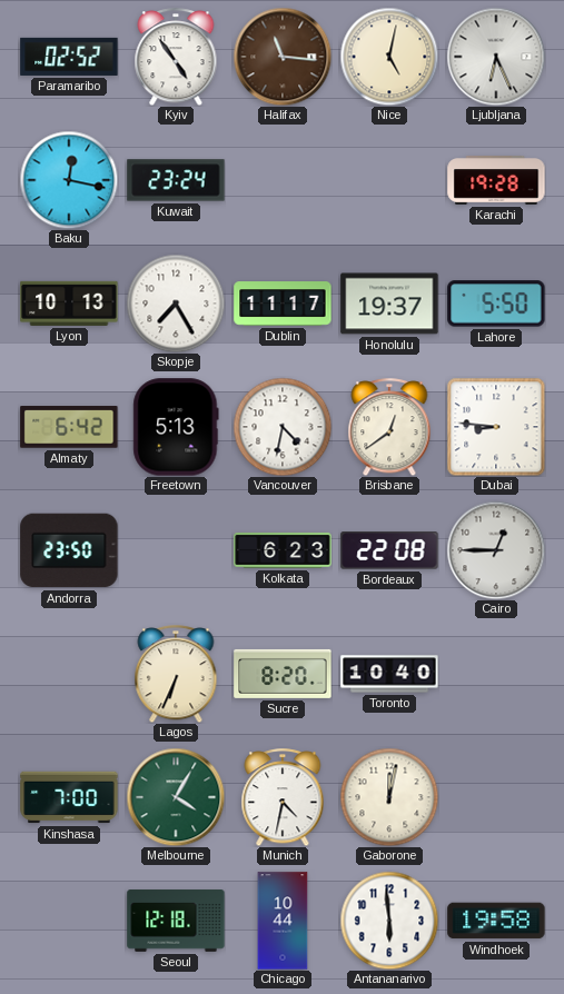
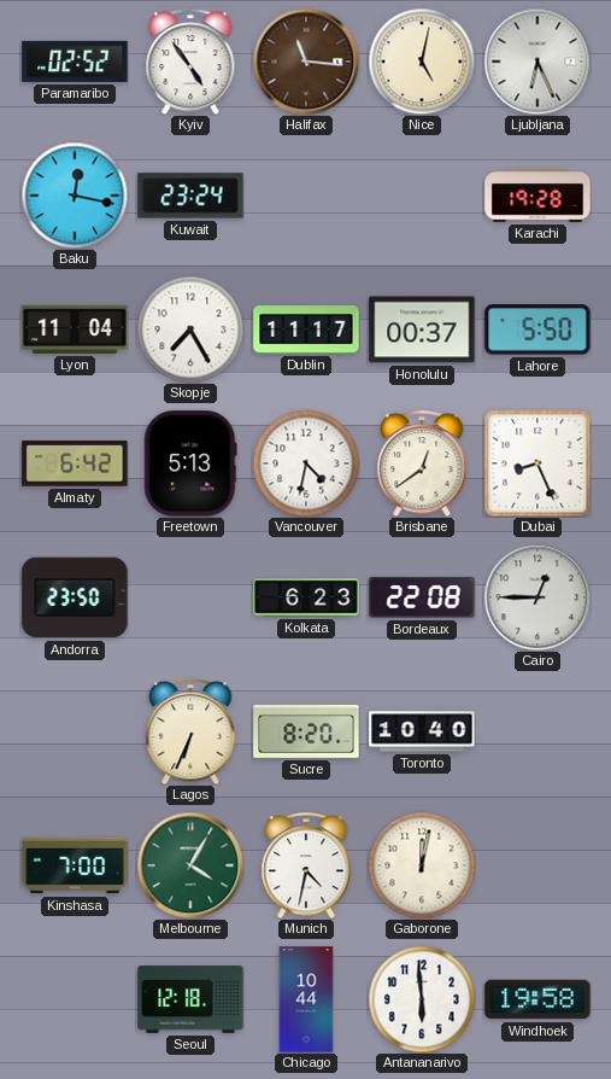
Lyon: 10:13 -> 11:04
Honolulu: 19:37 -> 00:37
Dubai: 8:46 -> 8:26
